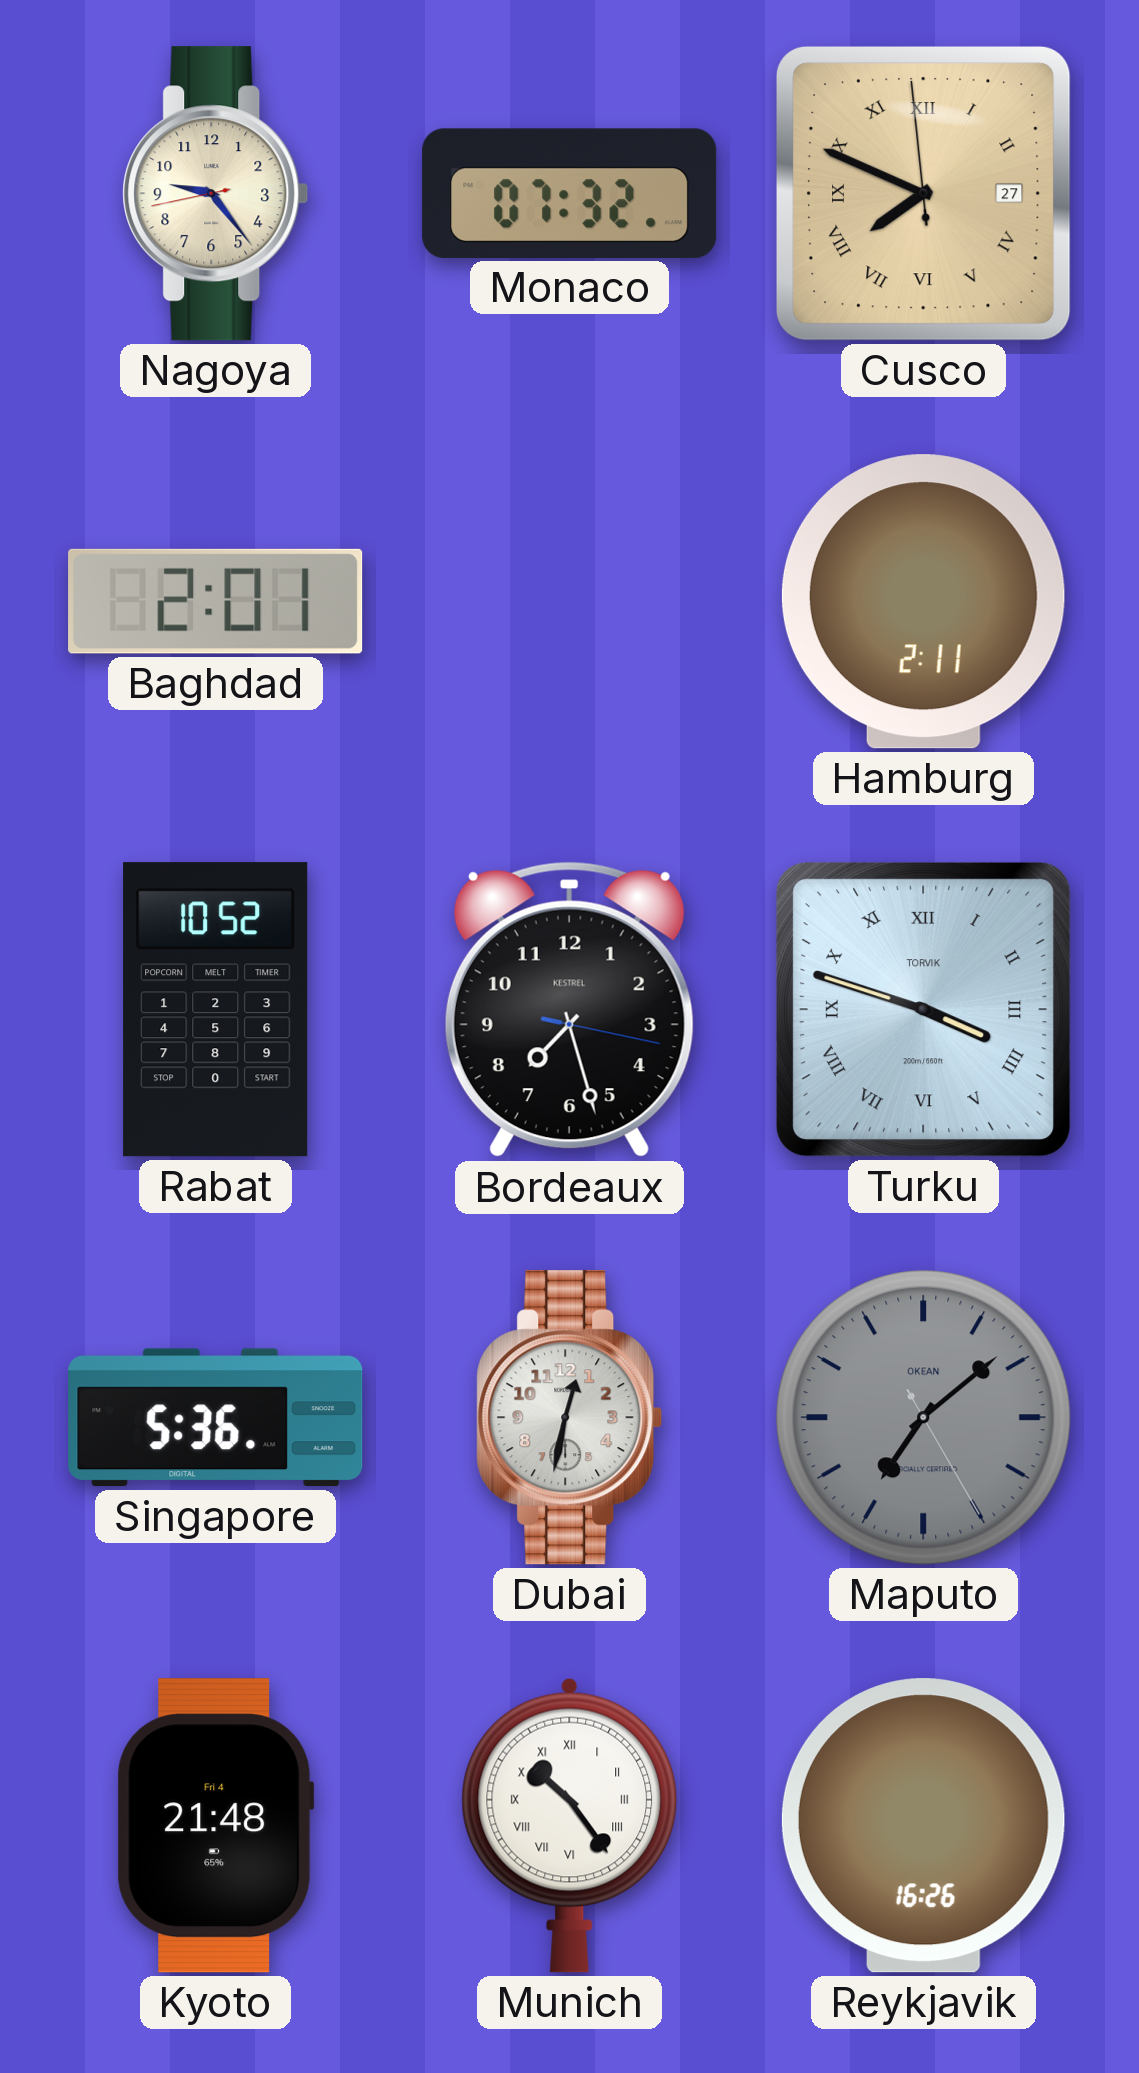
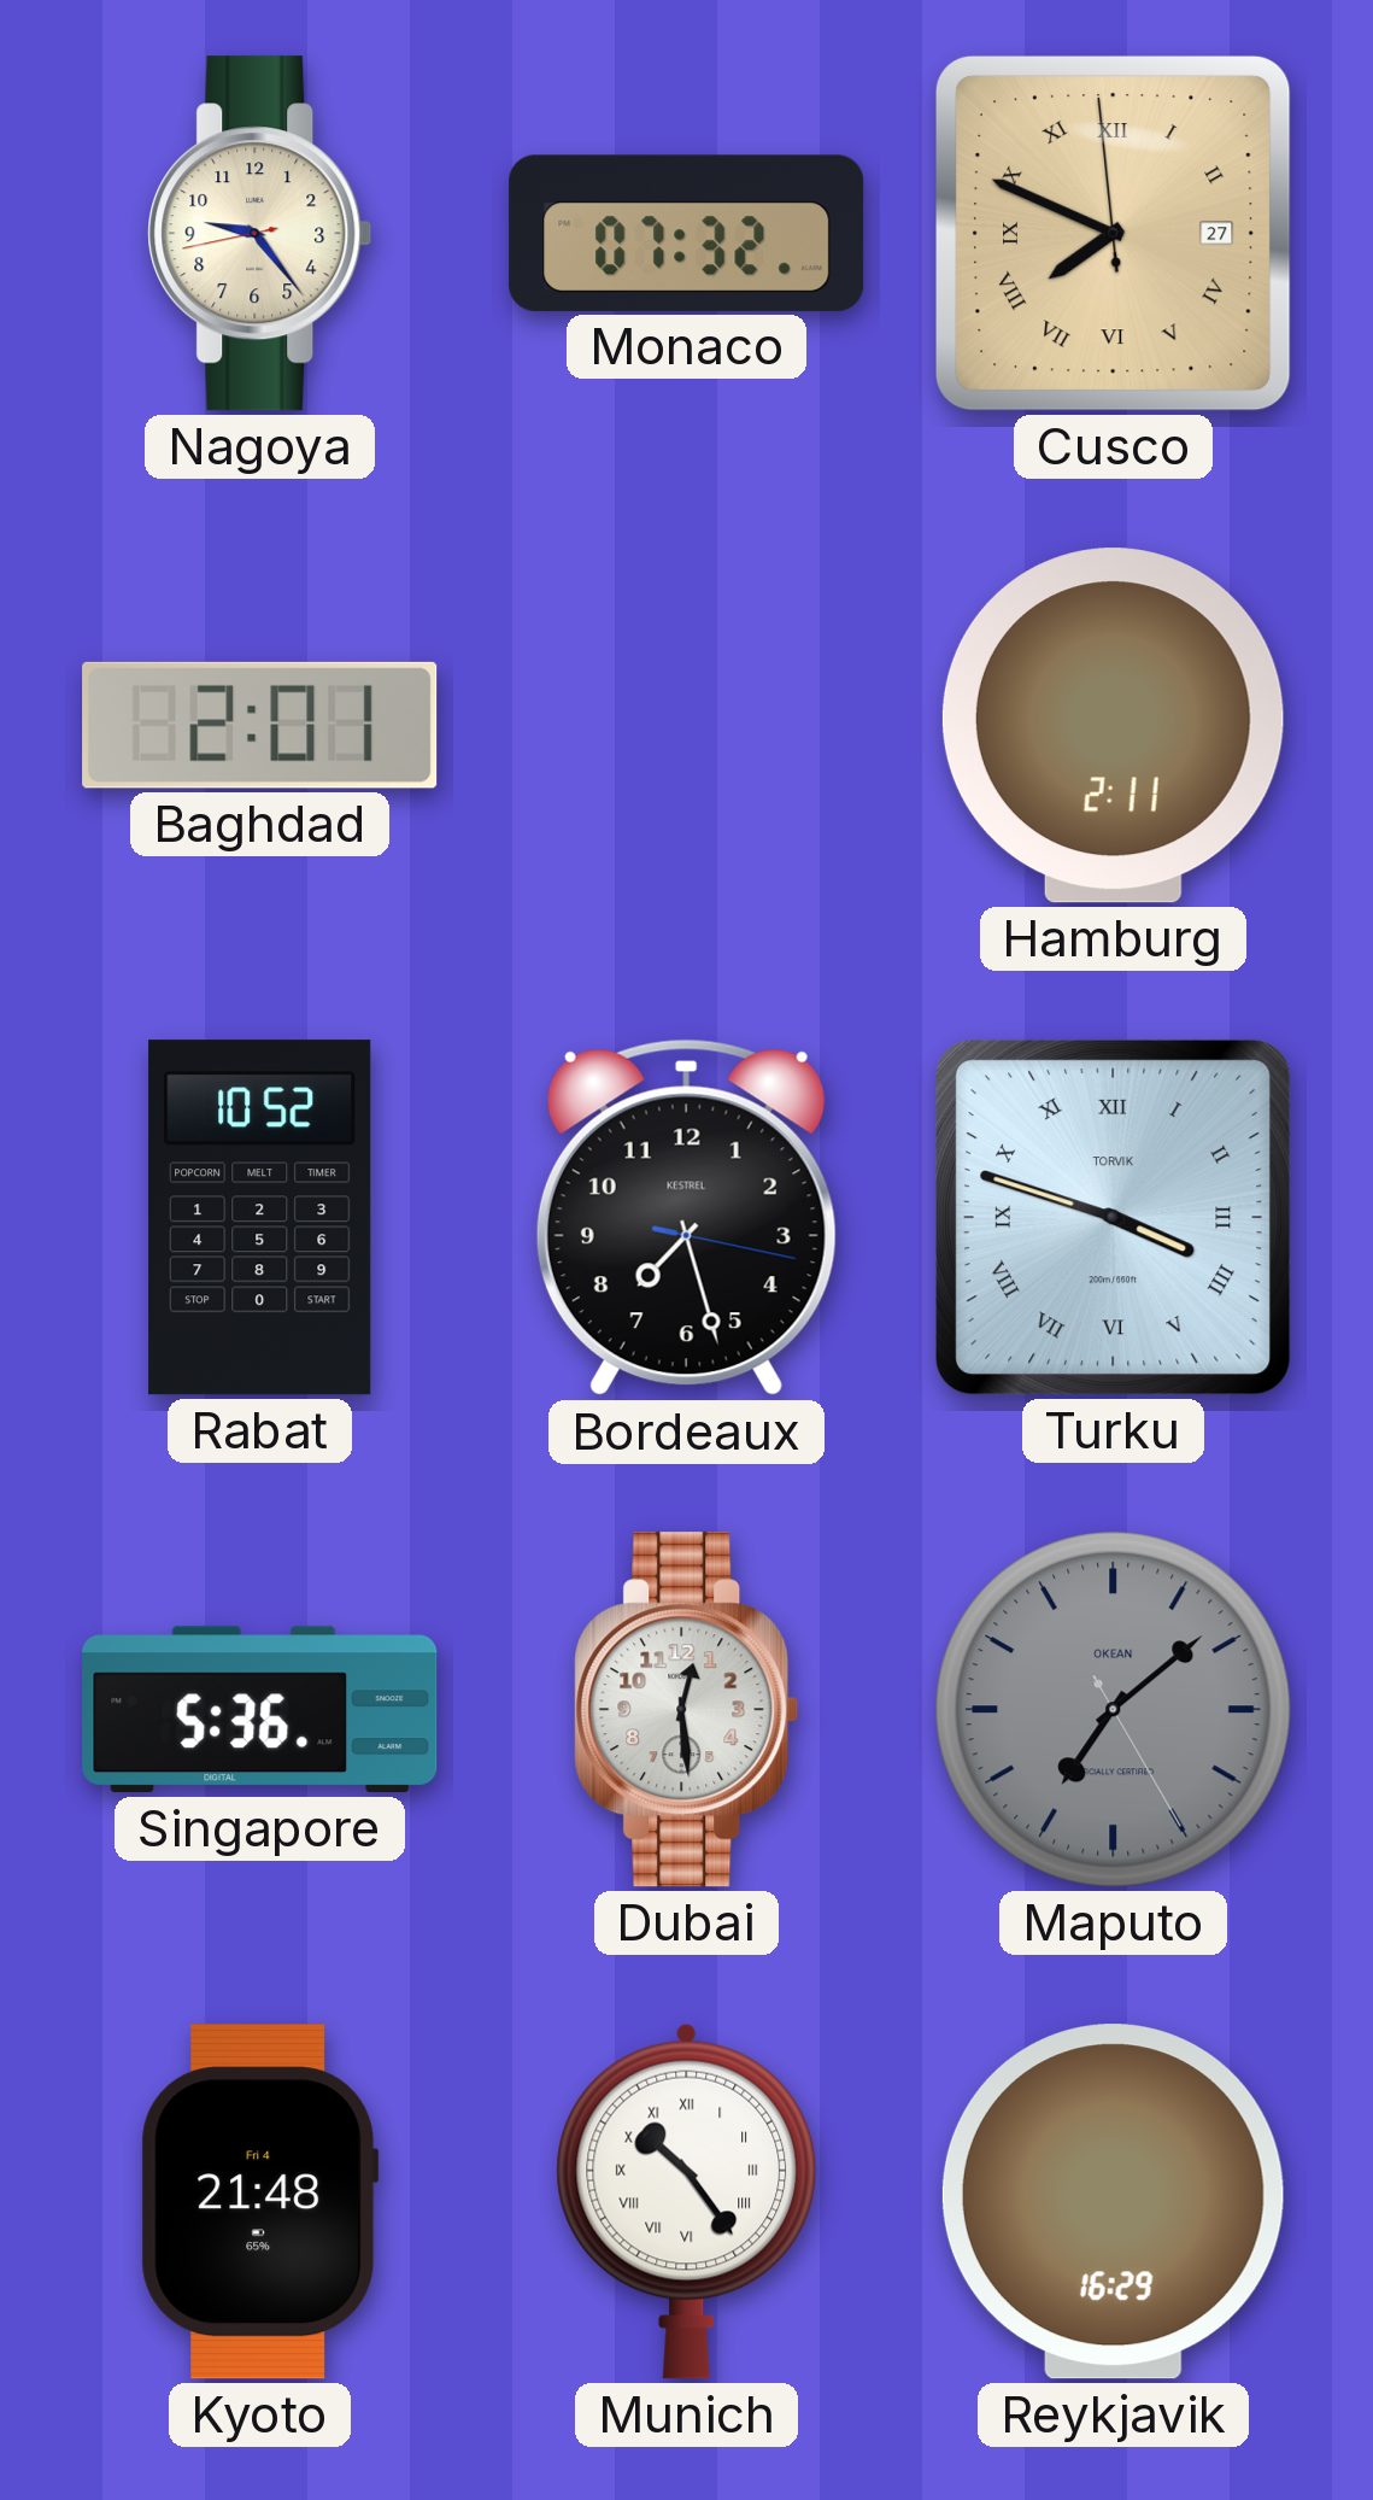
Dubai: 12:32 -> 12:29
Reykjavik: 16:26 -> 16:29
